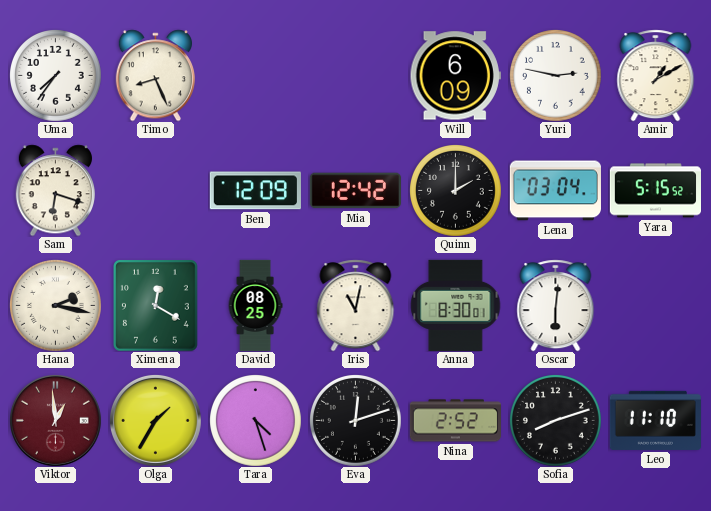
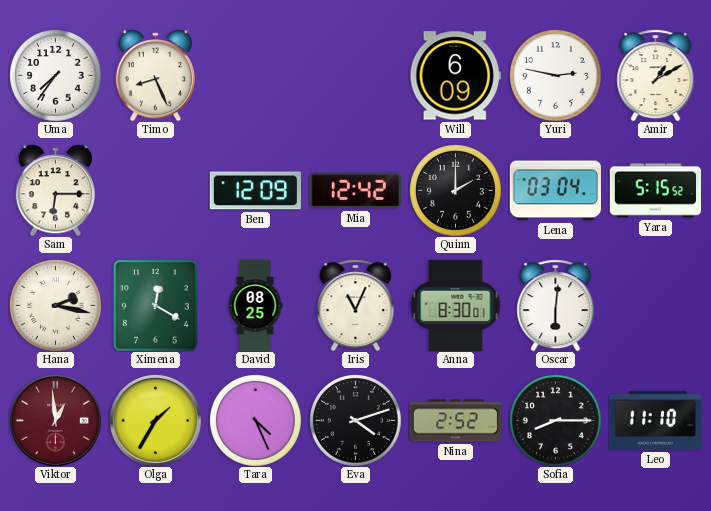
Sam: 6:18 -> 6:15
Iris: 11:02 -> 11:04
Tara: 4:27 -> 4:26
Eva: 12:12 -> 4:12
Sofia: 8:12 -> 8:15
